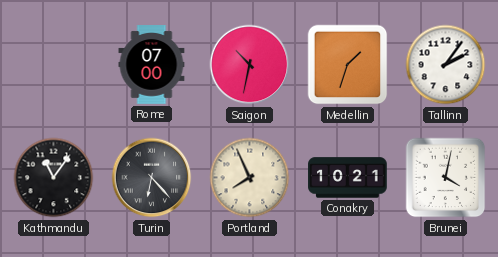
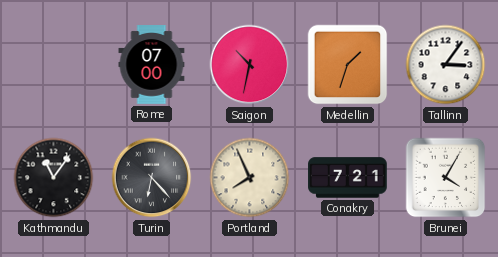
Tallinn: 2:06 -> 3:06
Conakry: 10:21 -> 7:21
Brunei: 4:02 -> 4:05
